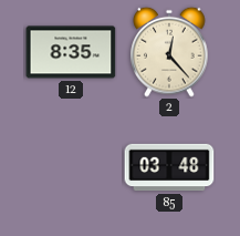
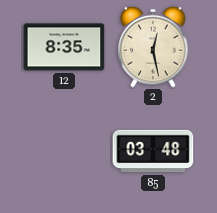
2: 12:23 -> 12:28
